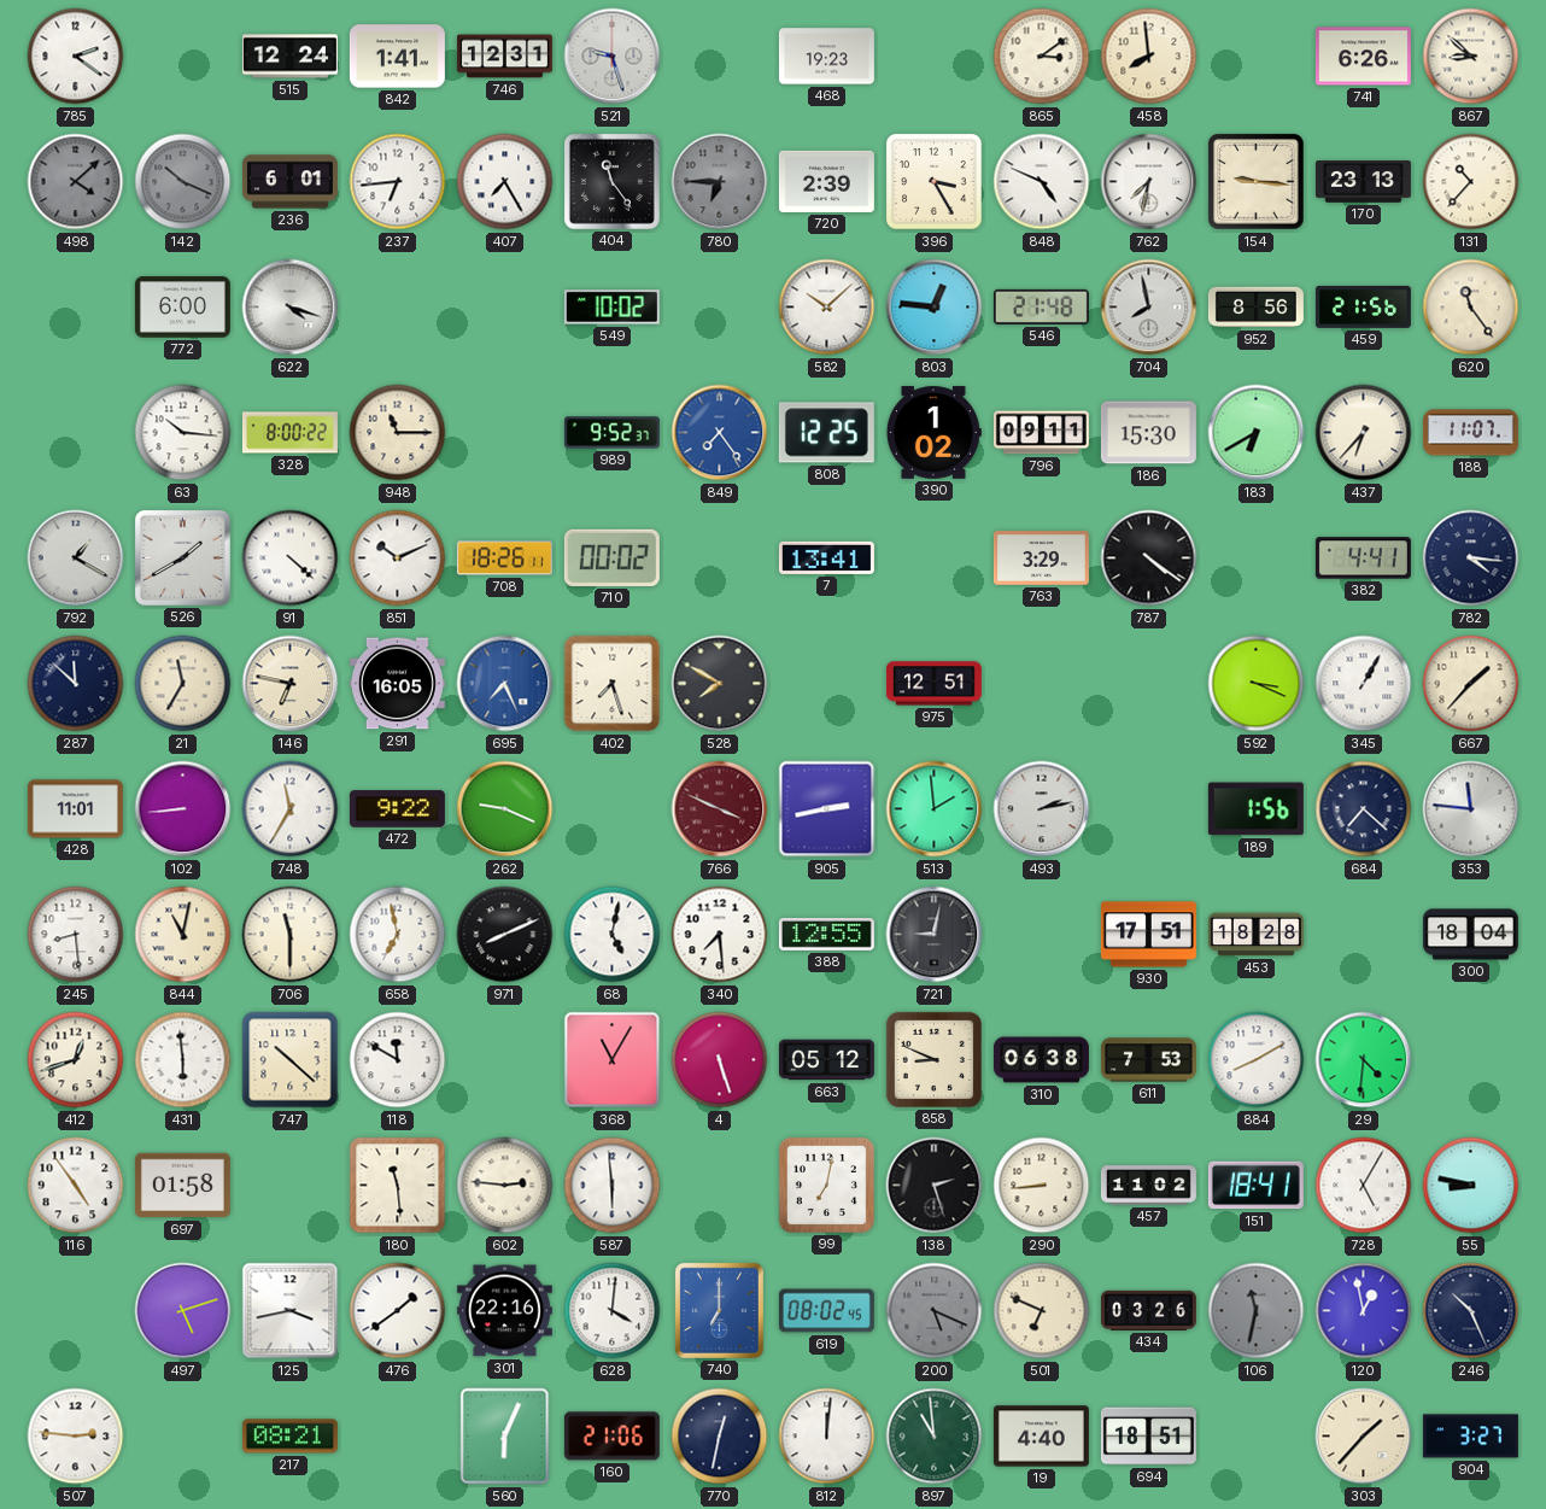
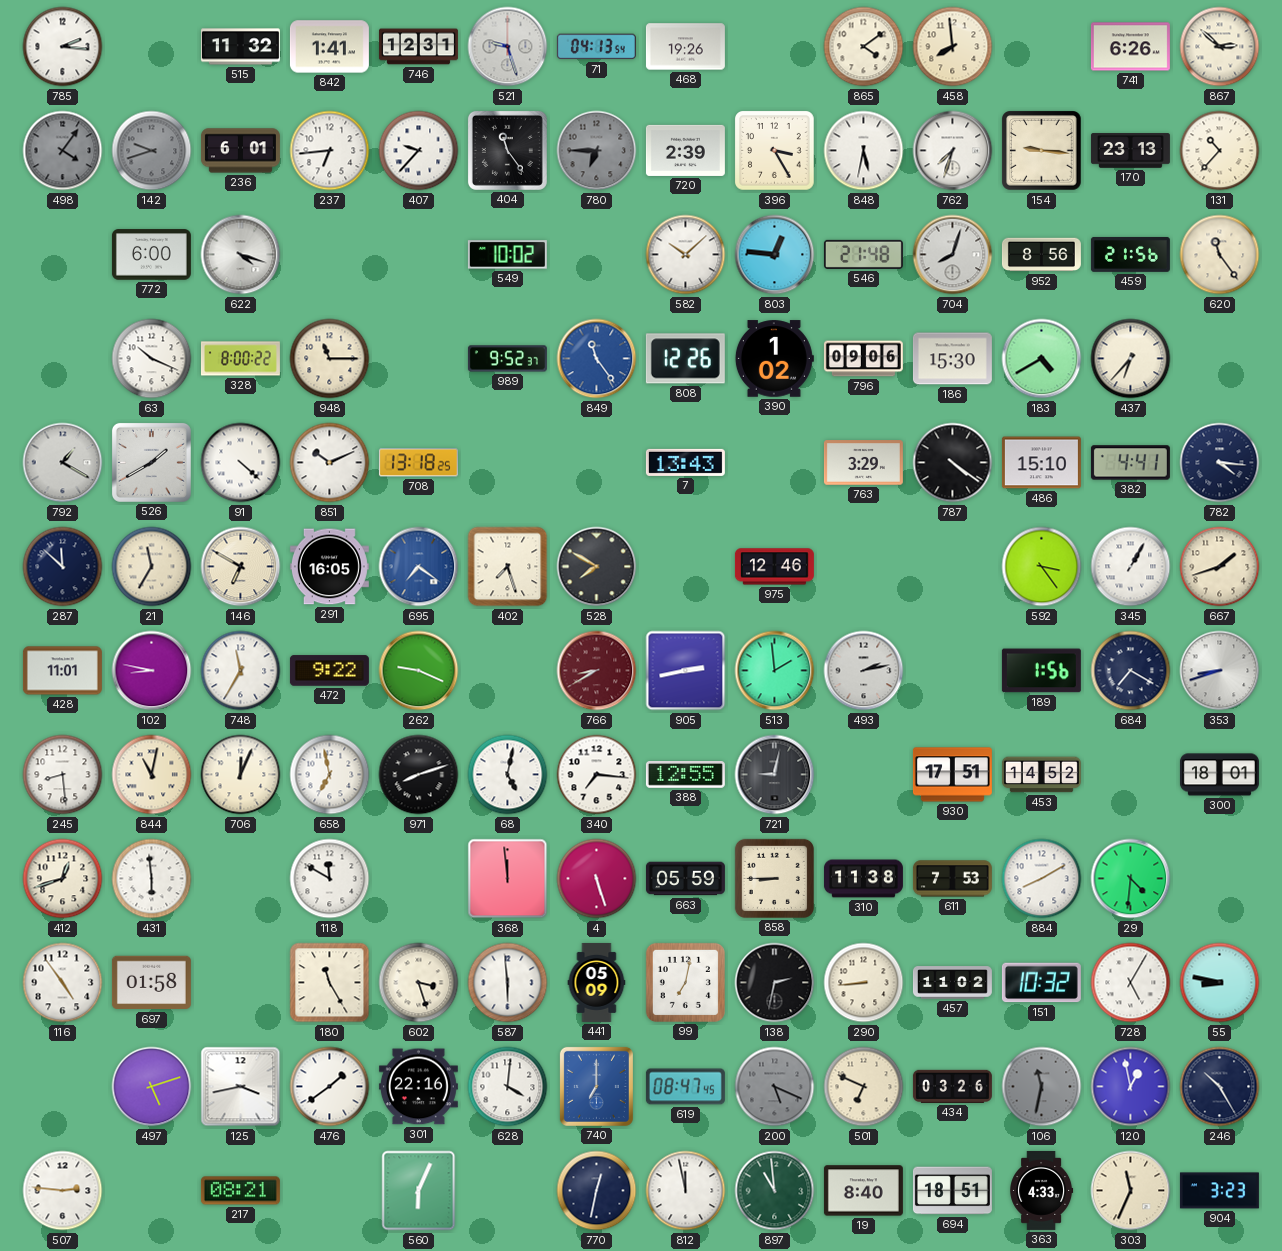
785: 2:21 -> 2:16
515: 12:24 -> 11:32
71: none -> 04:13
468: 19:23 -> 19:26
865: 3:09 -> 4:09
867: 8:52 -> 2:52
498: 4:08 -> 4:06
142: 10:19 -> 9:42
407: 7:25 -> 9:37
848: 4:49 -> 5:32
762: 7:32 -> 7:33
704: 7:58 -> 8:03
63: 10:16 -> 10:19
849: 7:24 -> 11:24
808: 12:25 -> 12:26
796: 09:11 -> 09:06
183: 6:40 -> 4:40
188: 11:07 -> none
708: 18:26 -> 13:18
710: 00:02 -> none
7: 13:41 -> 13:43
486: none -> 15:10
146: 6:47 -> 6:50
695: 7:26 -> 7:21
975: 12:51 -> 12:46
592: 3:19 -> 3:24
667: 1:37 -> 1:42
102: 8:44 -> 8:47
766: 3:49 -> 8:40
684: 7:22 -> 7:20
353: 11:46 -> 8:42
706: 11:30 -> 12:04
971: 8:11 -> 8:12
340: 7:29 -> 7:16
453: 18:28 -> 14:52
300: 18:04 -> 18:01
747: 10:22 -> none
368: 11:05 -> 11:59
663: 05:12 -> 05:59
858: 8:49 -> 8:45
310: 06:38 -> 11:38
180: 11:29 -> 11:25
602: 2:46 -> 3:27
441: none -> 05:09
138: 2:27 -> 2:32
151: 18:41 -> 10:32
619: 08:02 -> 08:47
246: 10:26 -> 10:25
160: 21:06 -> none
812: 12:01 -> 11:58
19: 4:40 -> 8:40
363: none -> 4:33
303: 1:37 -> 11:34
904: 3:27 -> 3:23
